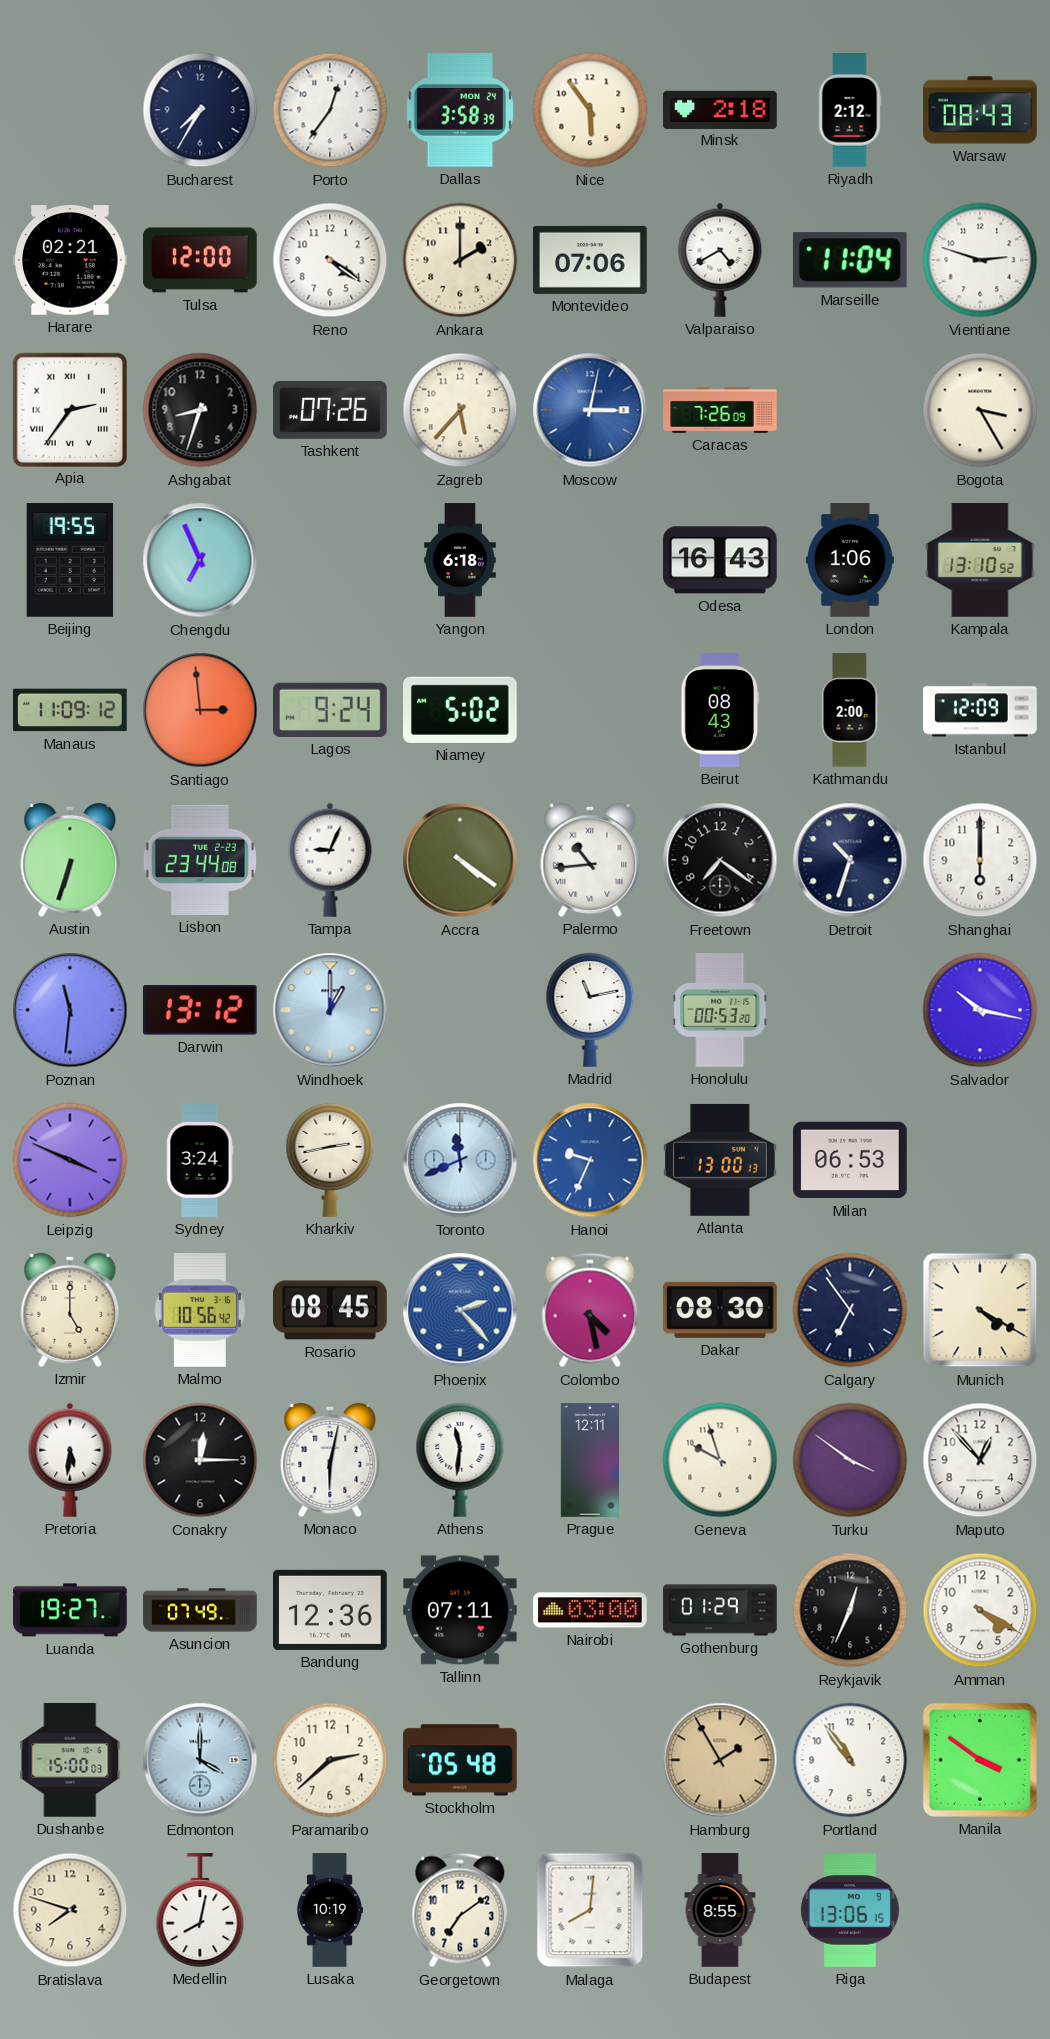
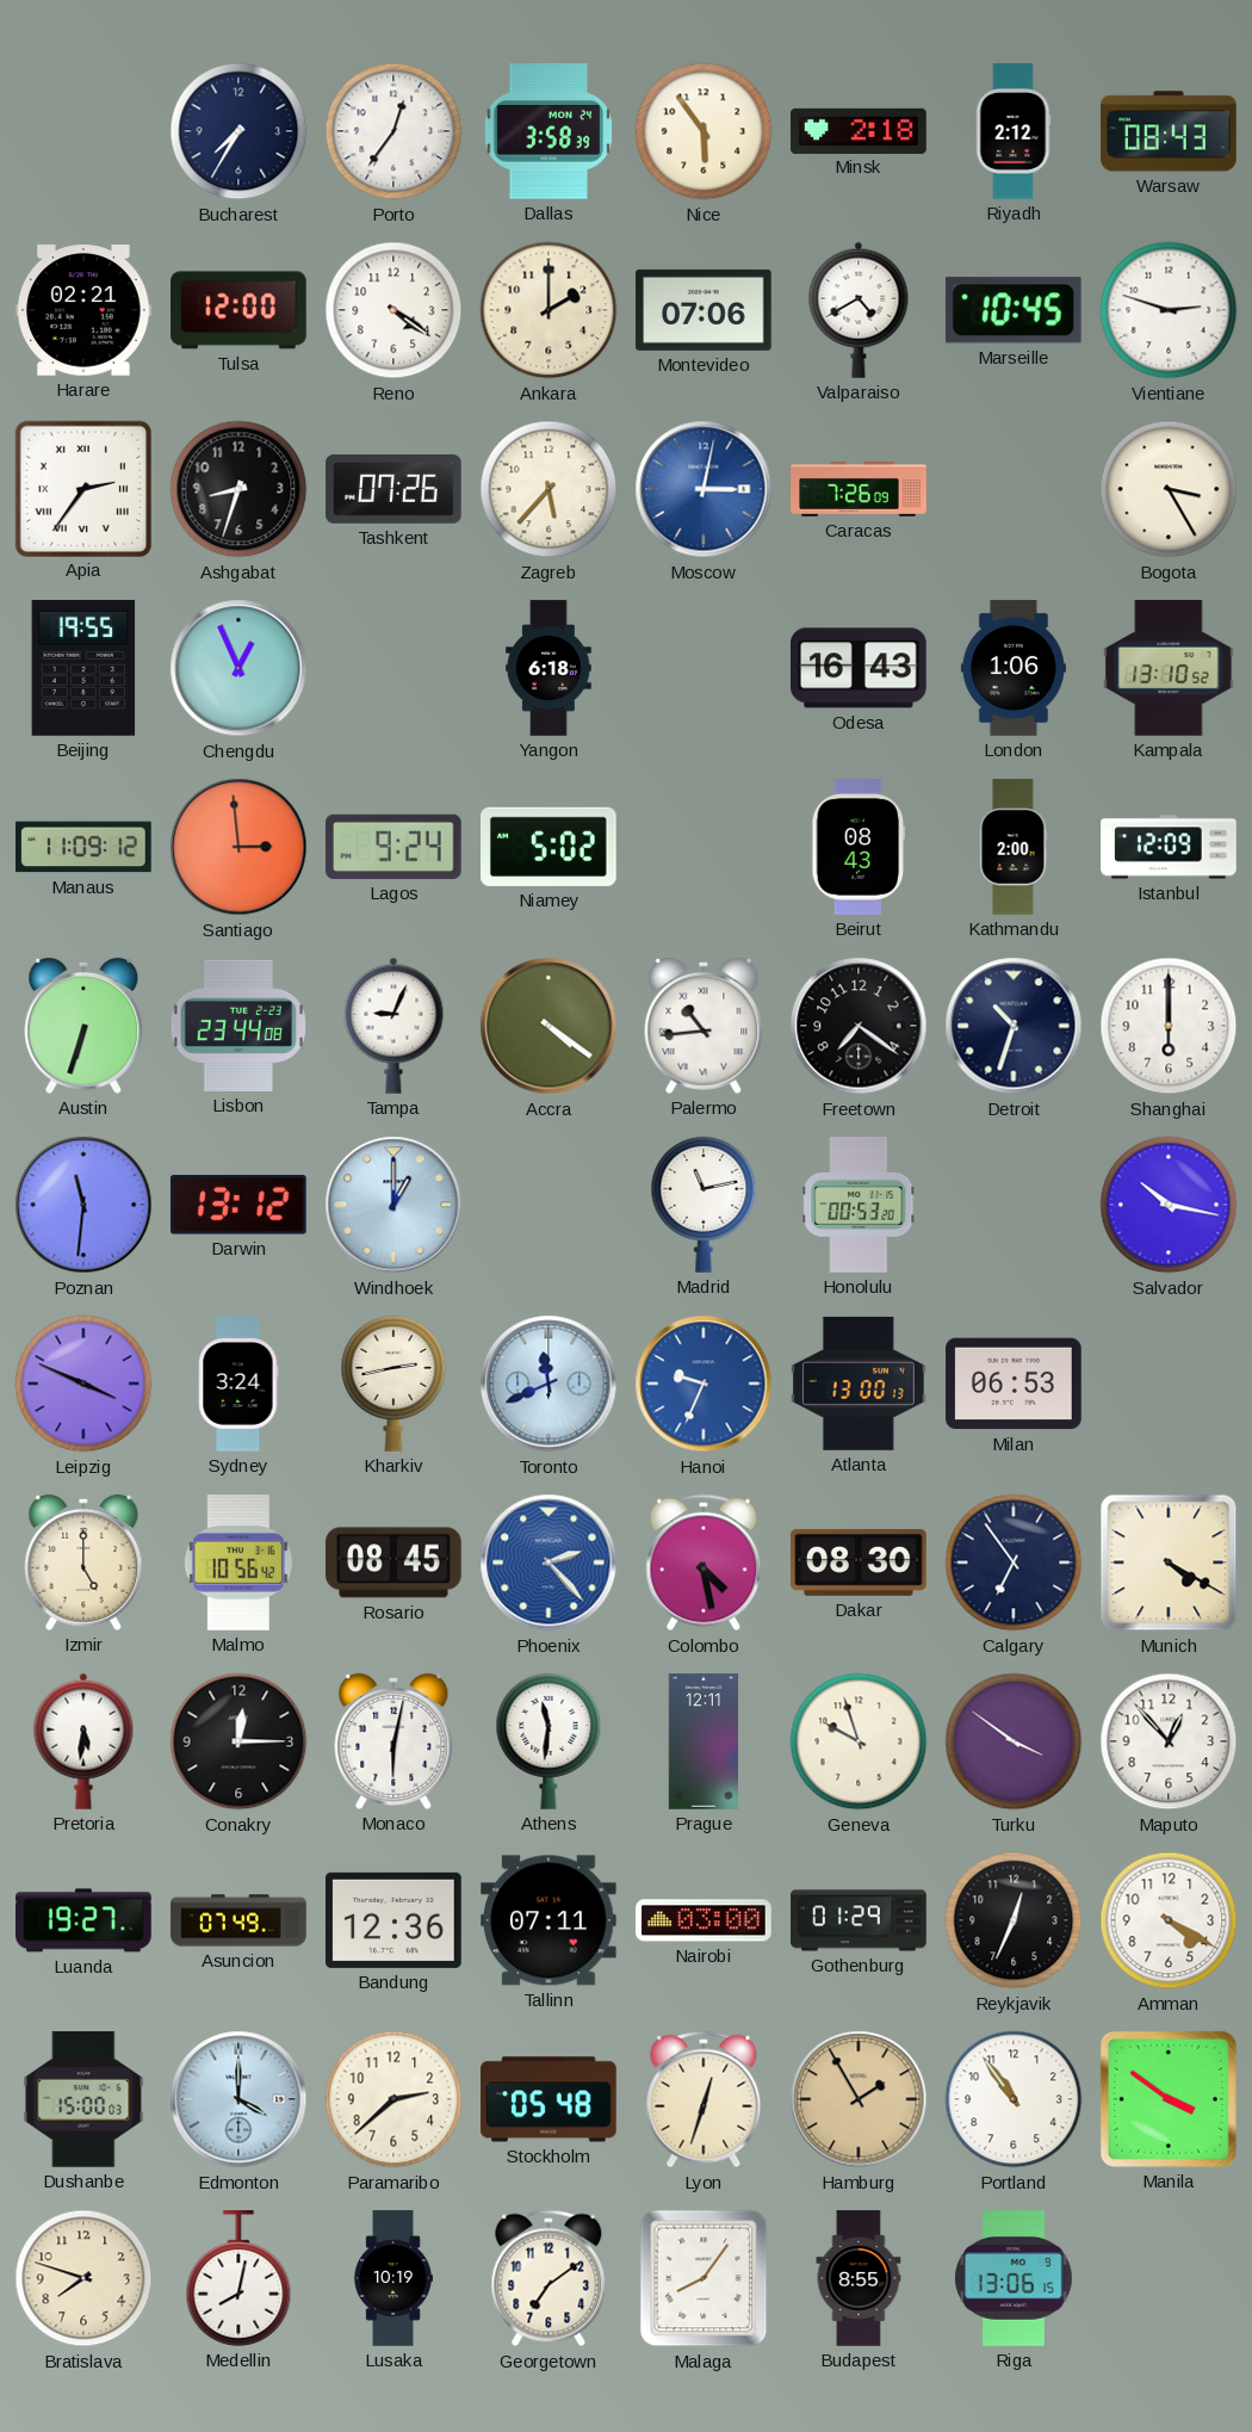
Marseille: 11:04 -> 10:45
Chengdu: 6:56 -> 12:56
Lyon: none -> 12:33
Malaga: 8:01 -> 8:06
